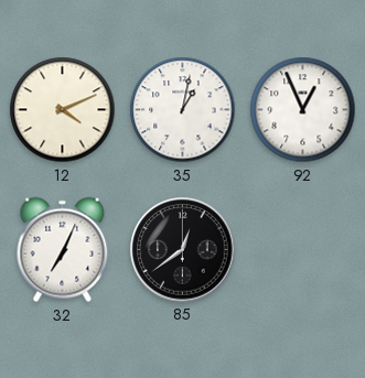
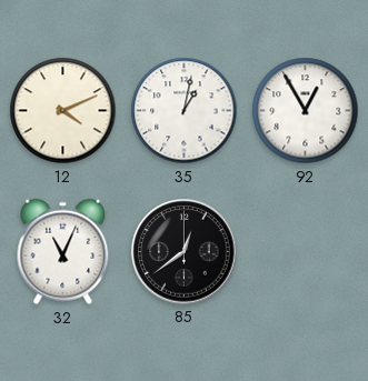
92: 12:56 -> 12:55
32: 7:04 -> 11:04
